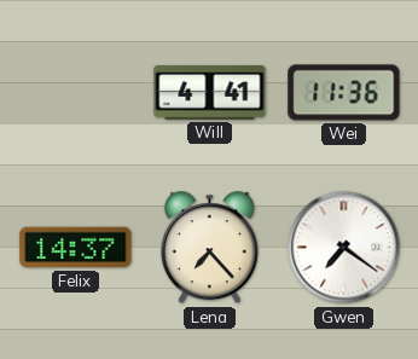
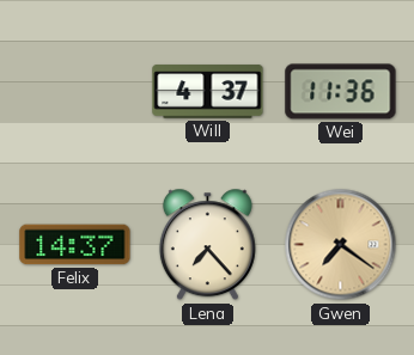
Will: 4:41 -> 4:37
Gwen dial: white -> champagne
